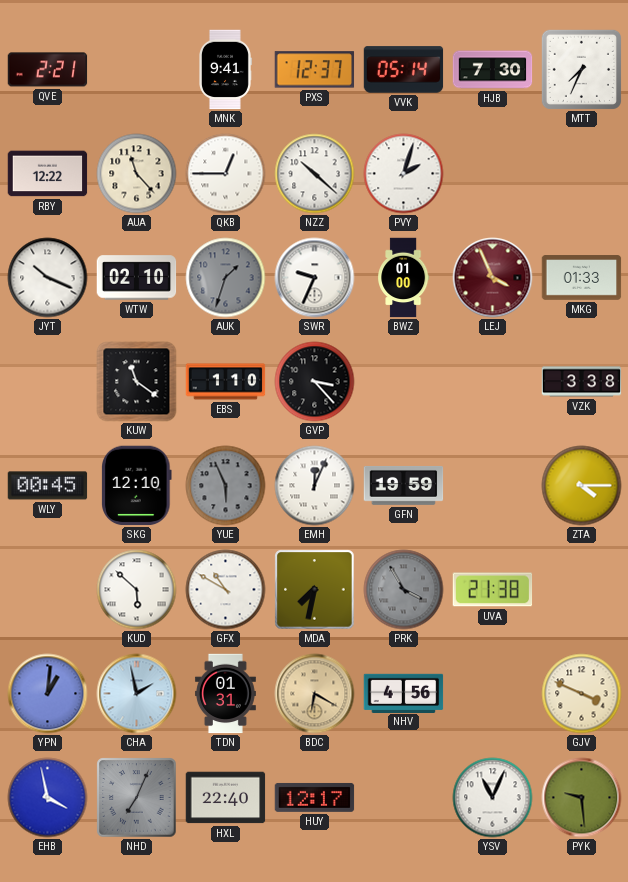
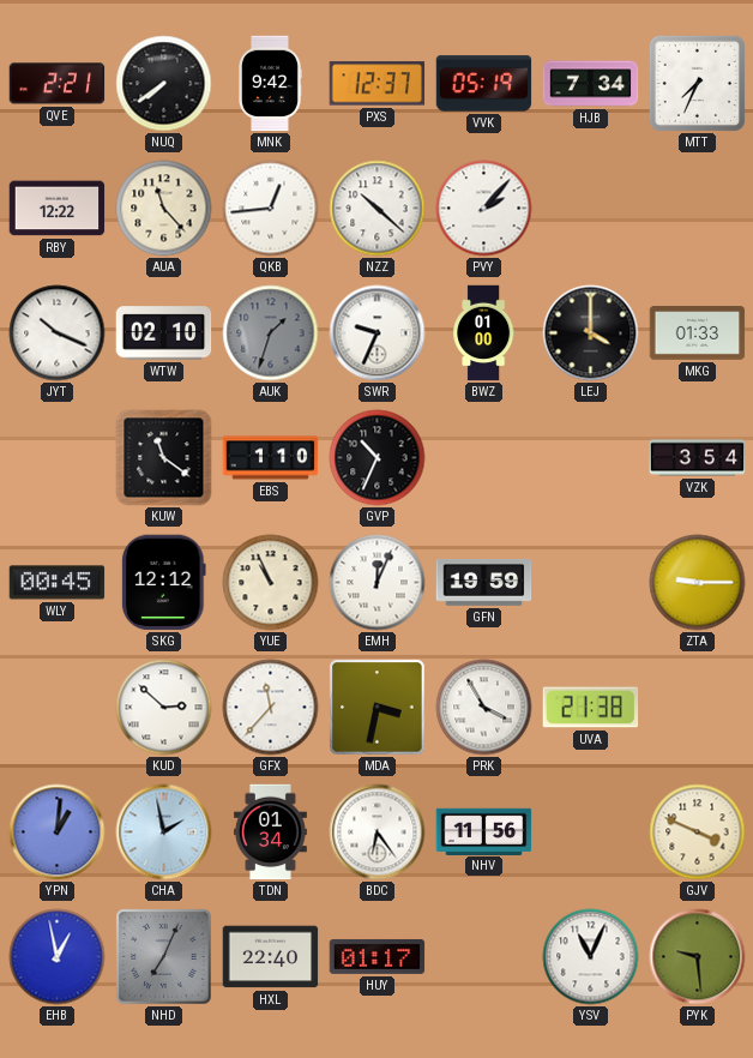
NUQ: none -> 7:39
MNK: 9:41 -> 9:42
VVK: 05:14 -> 05:19
HJB: 7:30 -> 7:34
QKB: 12:45 -> 12:44
PVY: 2:03 -> 2:07
LEJ: 3:56 -> 4:00
LEJ dial: burgundy -> black
GVP: 3:23 -> 10:34
VZK: 3:38 -> 3:54
SKG: 12:10 -> 12:12
YUE: 5:56 -> 10:56
YUE dial: grey -> cream
ZTA: 4:15 -> 9:15
KUD: 5:52 -> 2:52
GFX: 10:50 -> 11:37
MDA: 7:32 -> 3:32
PRK dial: grey -> white
TDN: 01:31 -> 01:34
BDC: 6:20 -> 6:24
BDC dial: champagne -> white
NHV: 4:56 -> 11:56
EHB: 3:58 -> 12:58
HUY: 12:17 -> 01:17
